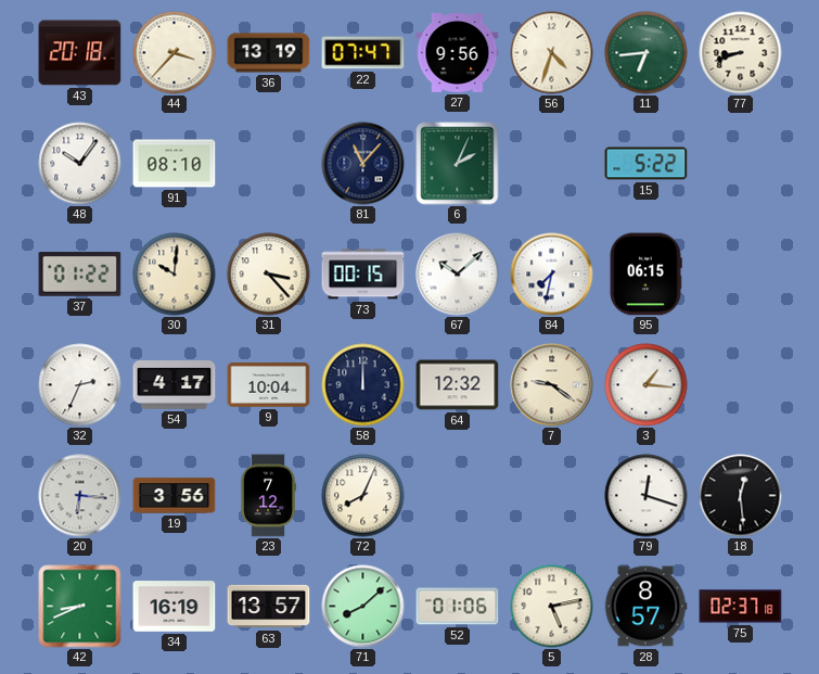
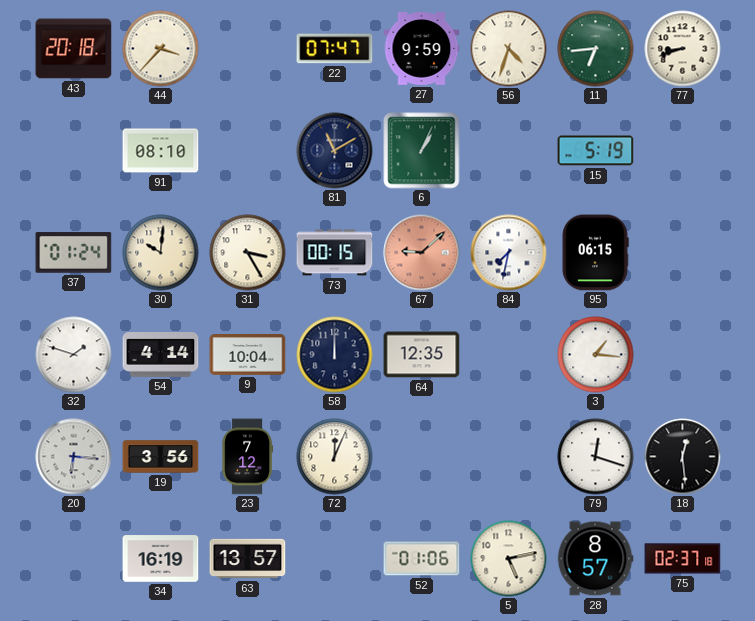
36: 13:19 -> none
27: 9:56 -> 9:59
48: 10:06 -> none
81: 11:07 -> 11:10
6: 2:04 -> 1:04
15: 5:22 -> 5:19
37: 01:22 -> 01:24
31: 3:23 -> 3:25
67: 10:08 -> 9:08
67 dial: white -> salmon
32: 2:34 -> 1:48
54: 4:17 -> 4:14
64: 12:32 -> 12:35
7: 9:21 -> none
72: 8:04 -> 12:04
42: 8:41 -> none
71: 8:08 -> none
